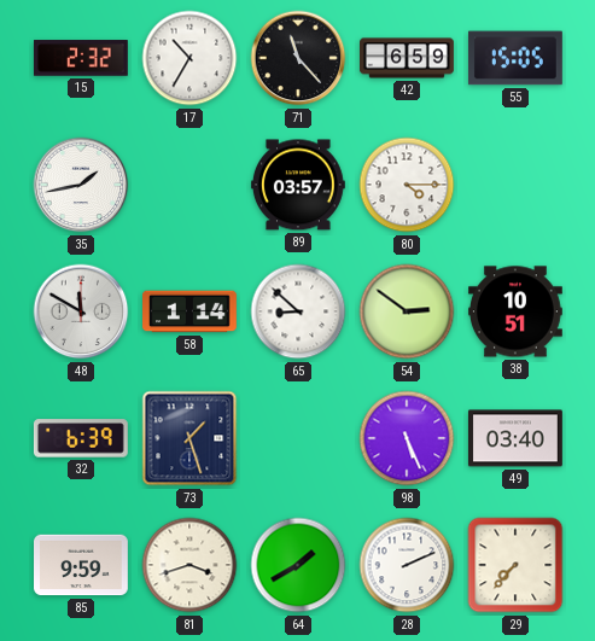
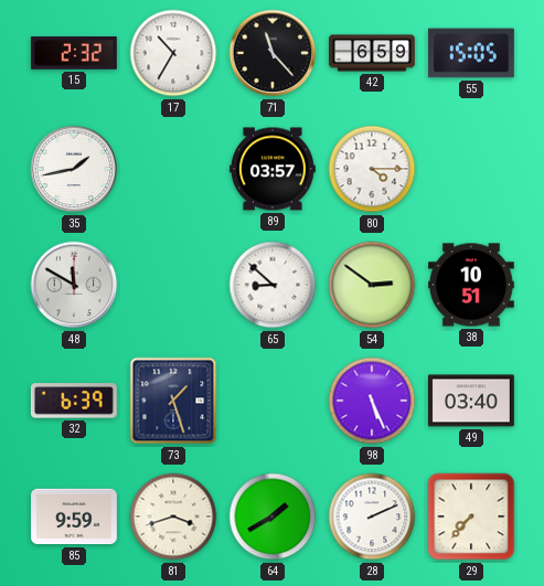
58: 1:14 -> none
